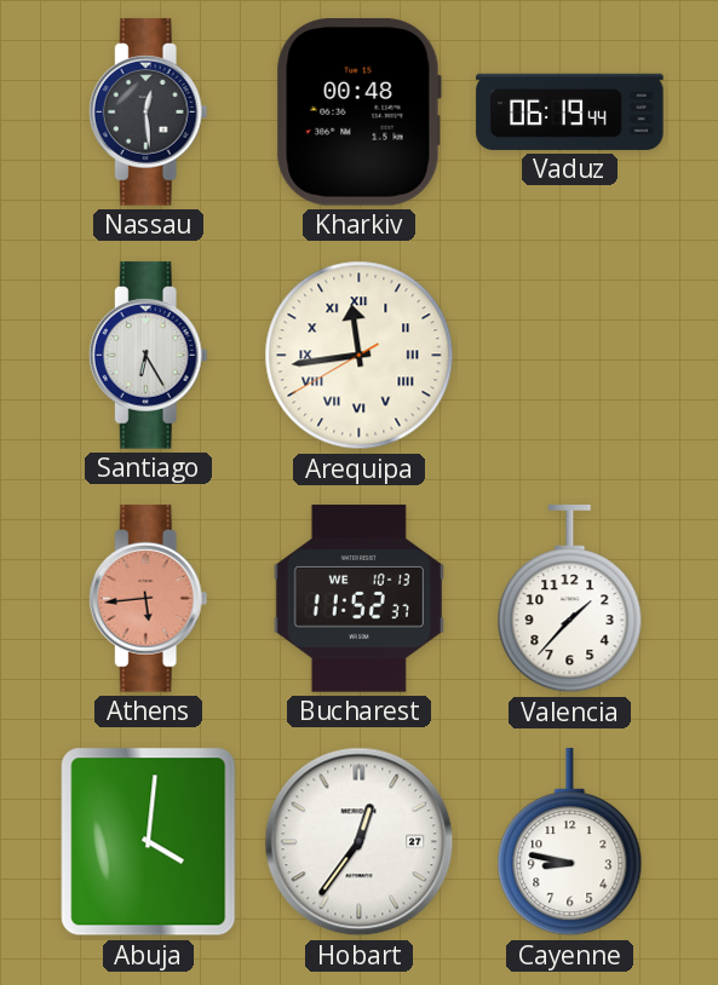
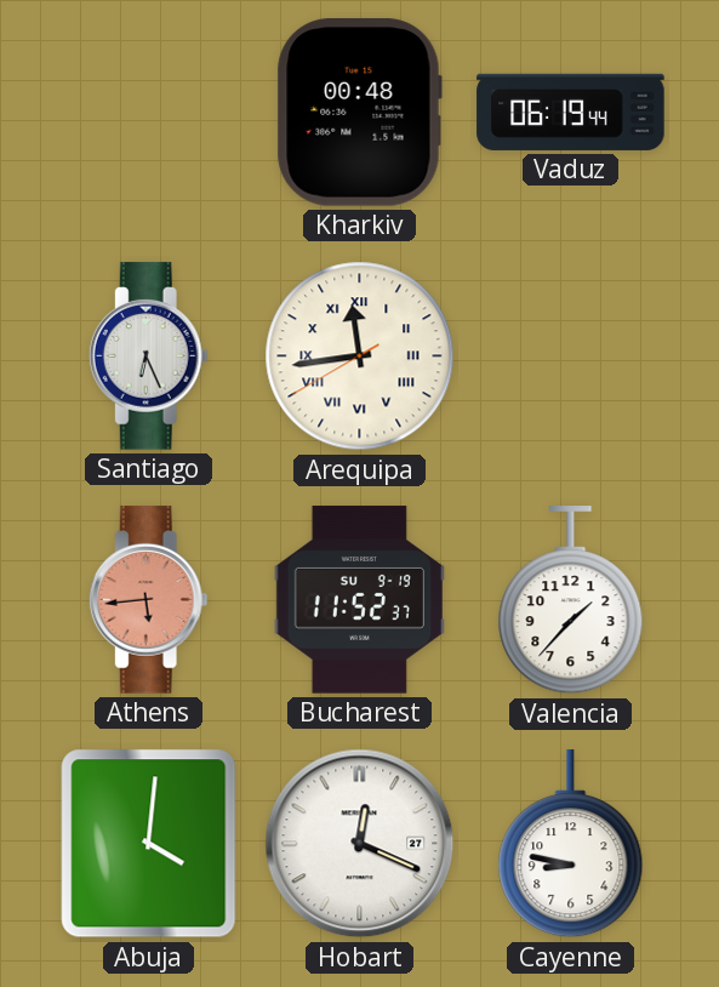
Nassau: 12:29 -> none
Santiago: 6:25 -> 6:26
Bucharest date: WE 10-13 -> SU 9-19
Hobart: 12:36 -> 12:19
